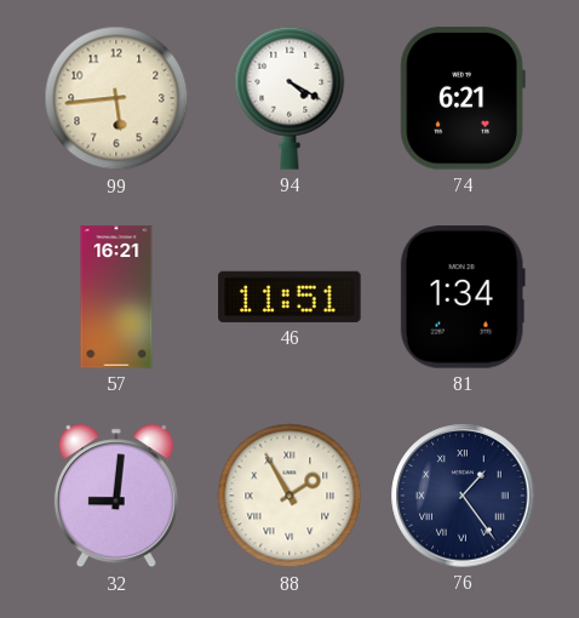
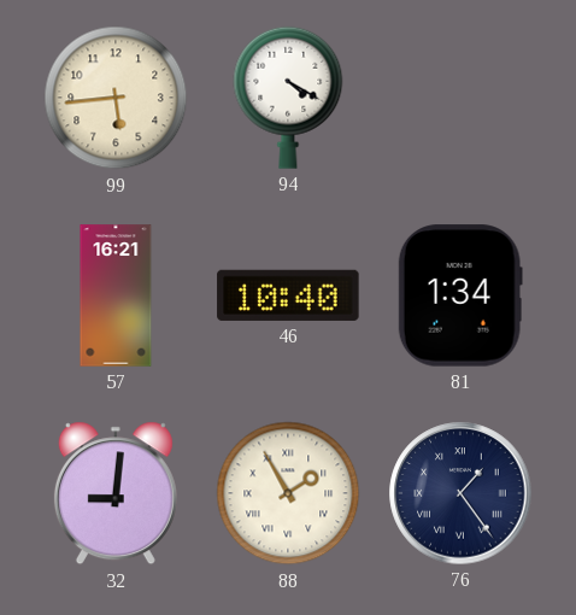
74: 6:21 -> none
46: 11:51 -> 10:40
